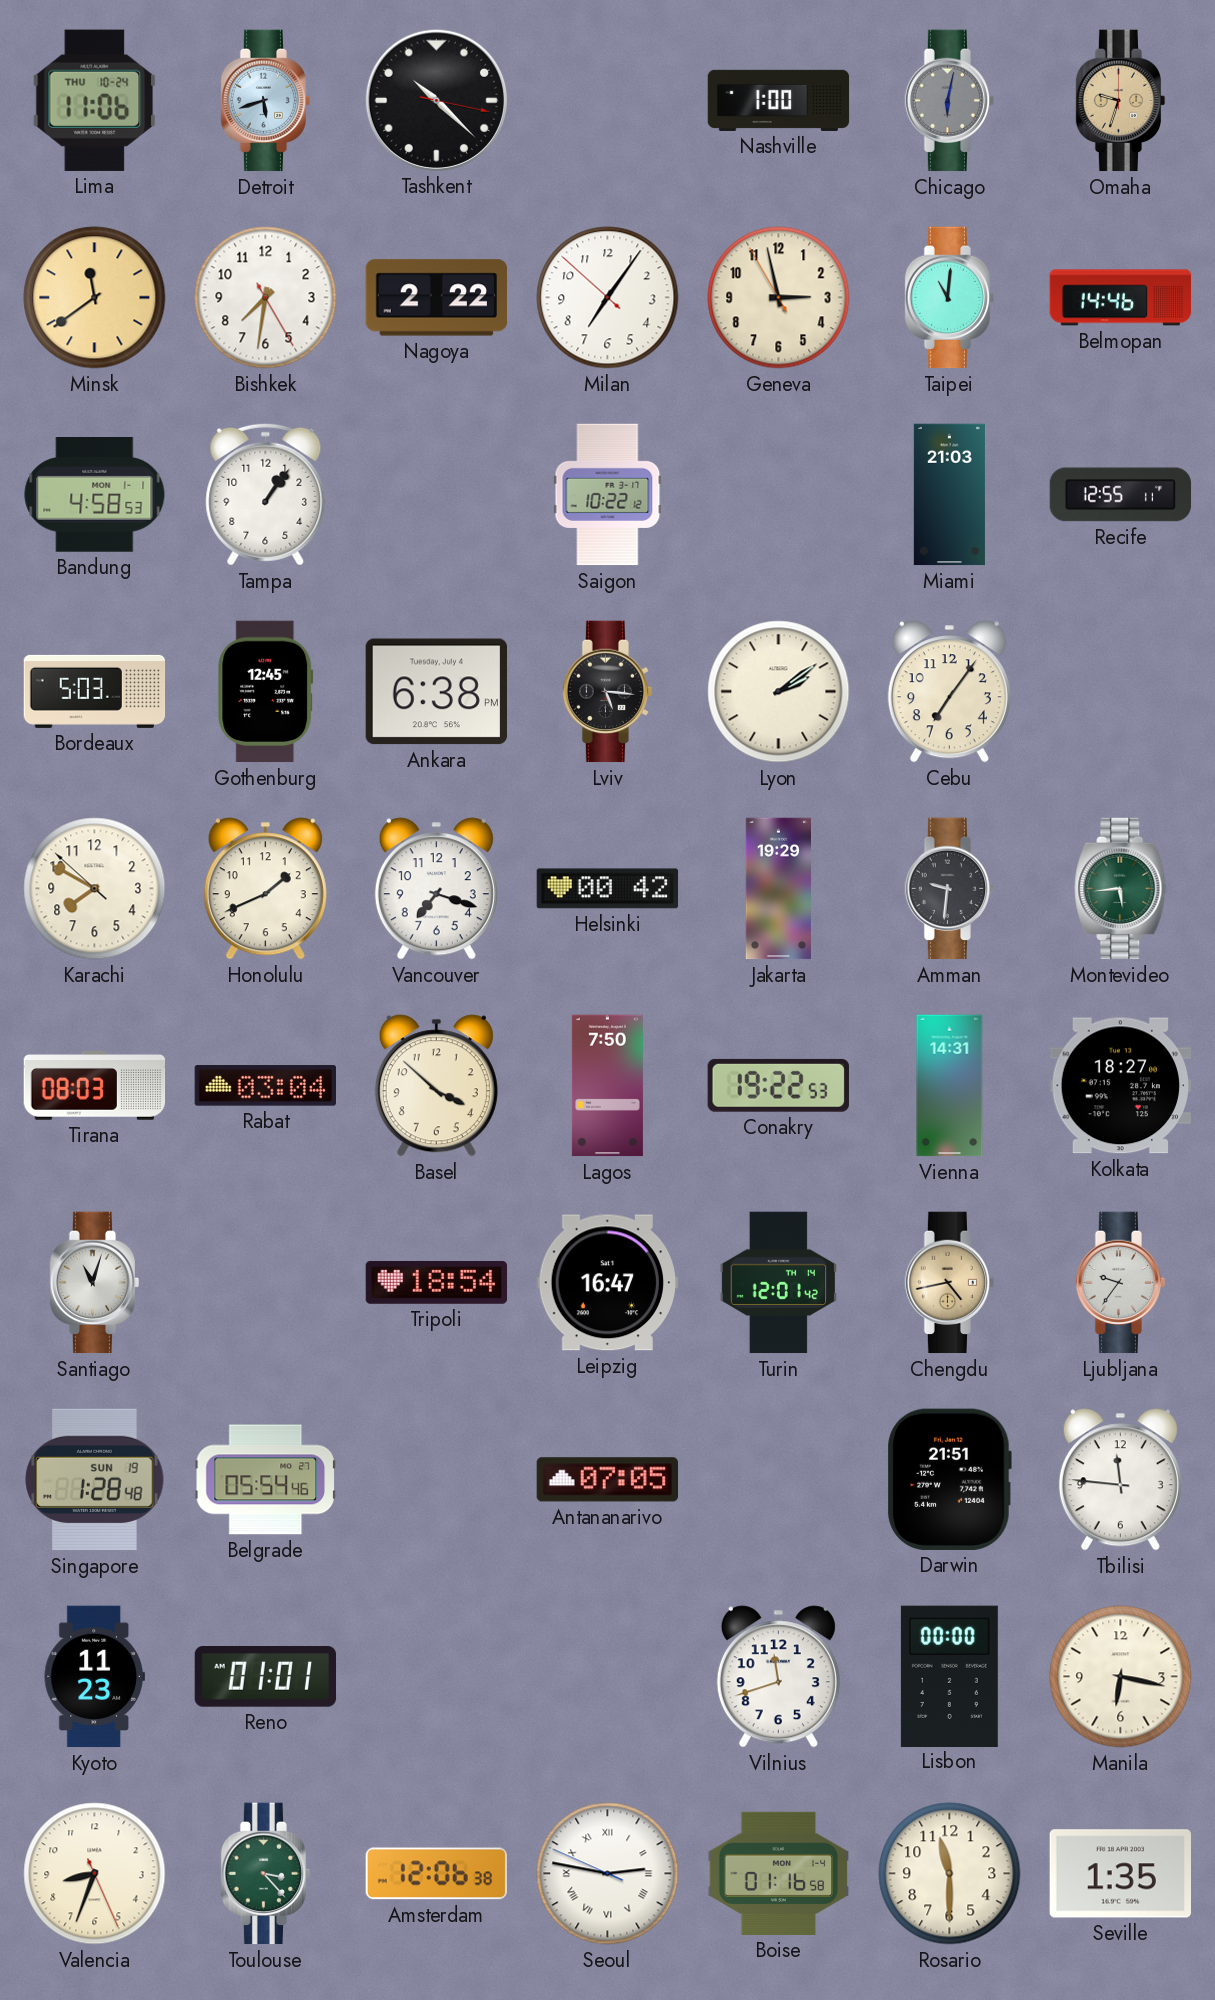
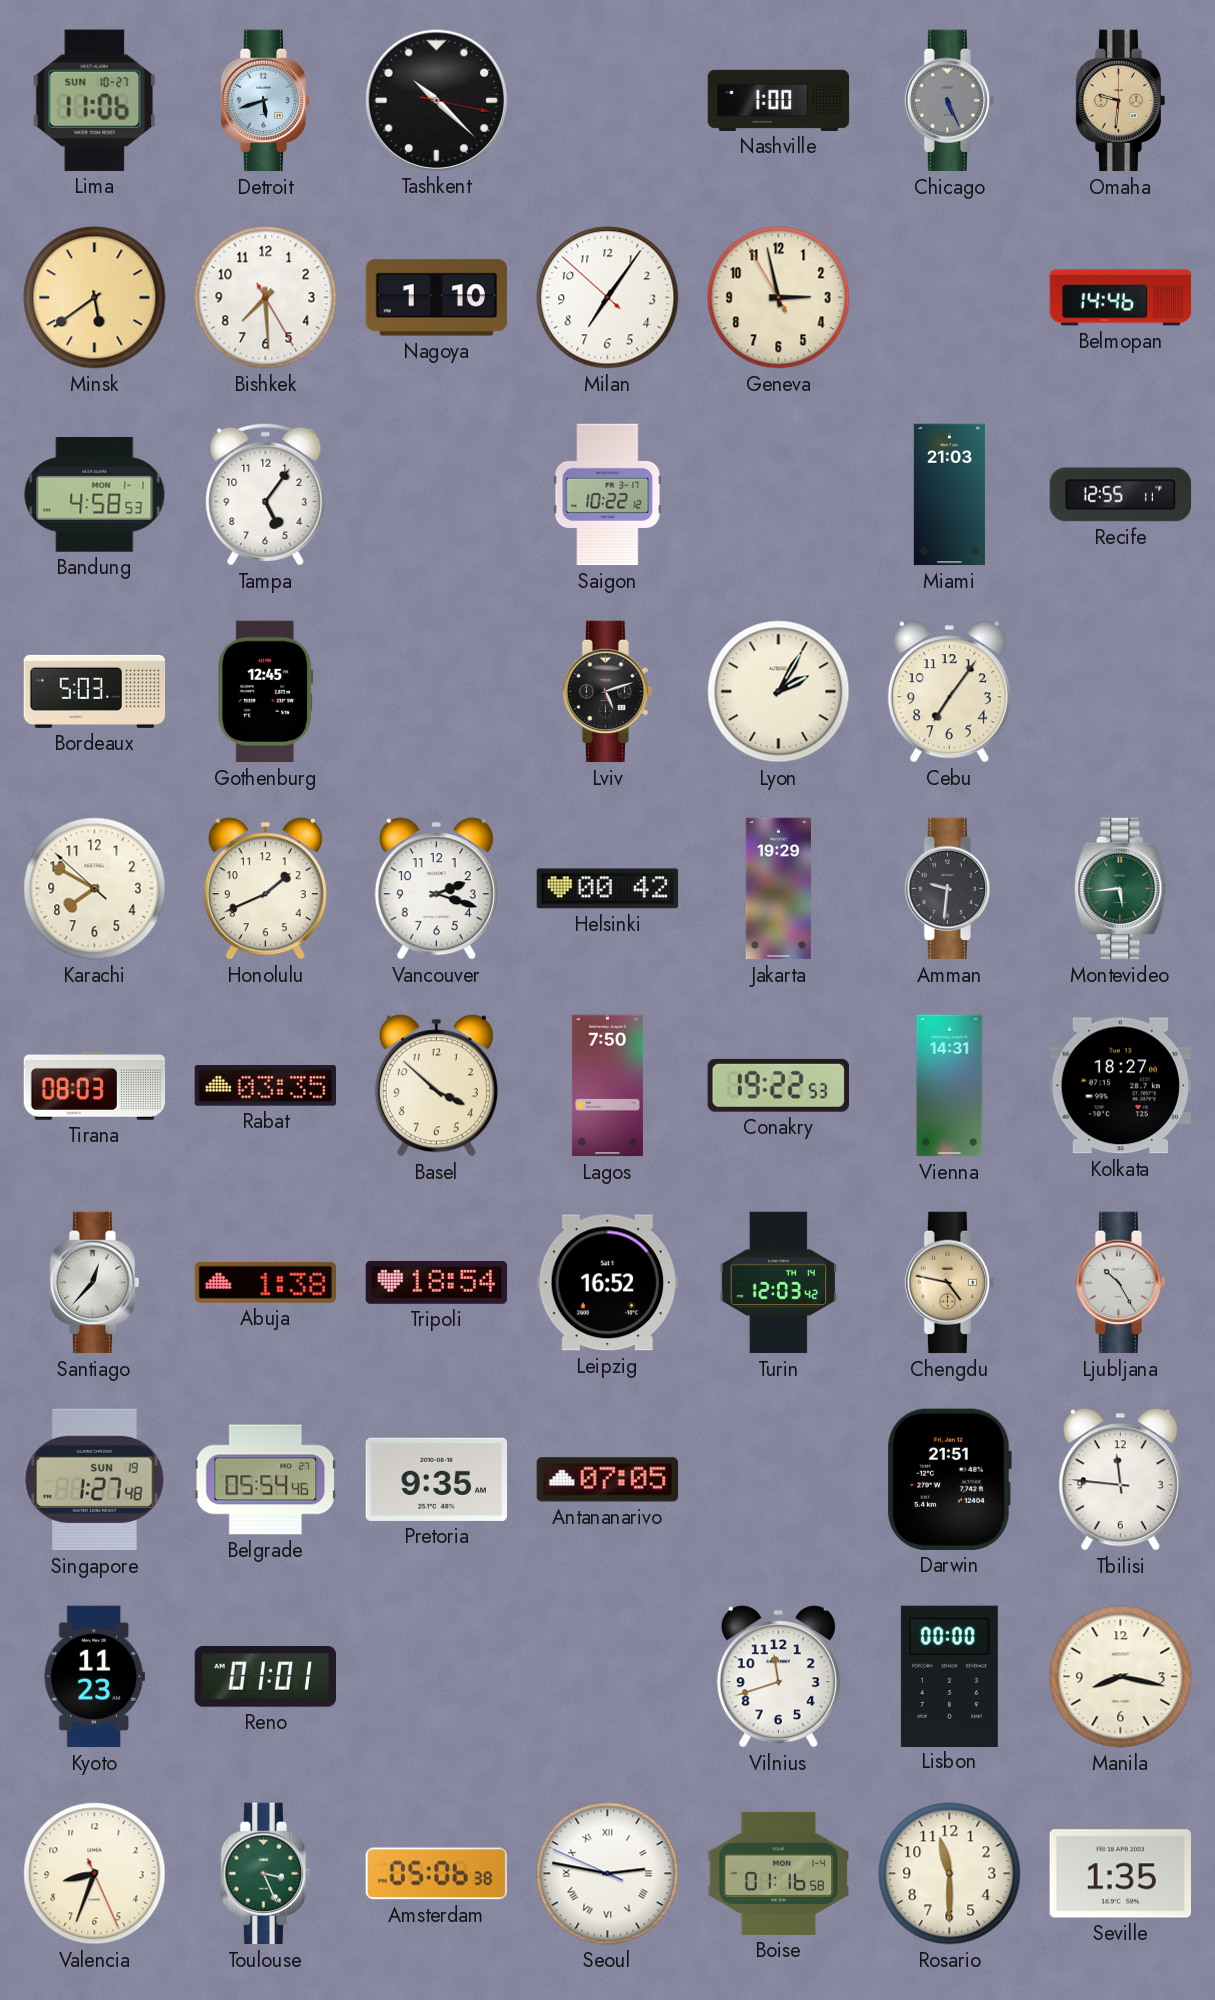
Lima date: THU 10-24 -> SUN 10-27
Chicago: 6:02 -> 5:26
Omaha: 9:33 -> 9:31
Minsk: 11:39 -> 5:39
Bishkek: 7:31 -> 7:29
Nagoya: 2:22 -> 1:10
Taipei: 11:01 -> none
Tampa: 1:06 -> 5:06
Ankara: 6:38 -> none
Lviv: 5:16 -> 5:12
Lyon: 2:09 -> 2:05
Vancouver: 7:18 -> 2:18
Rabat: 03:04 -> 03:35
Santiago: 11:03 -> 12:37
Abuja: none -> 1:38
Leipzig: 16:47 -> 16:52
Turin: 12:01 -> 12:03
Chengdu: 4:43 -> 4:47
Ljubljana: 9:36 -> 10:25
Singapore: 1:28 -> 1:27
Pretoria: none -> 9:35
Manila: 6:17 -> 8:17
Toulouse: 3:23 -> 3:26
Amsterdam: 12:06 -> 05:06
